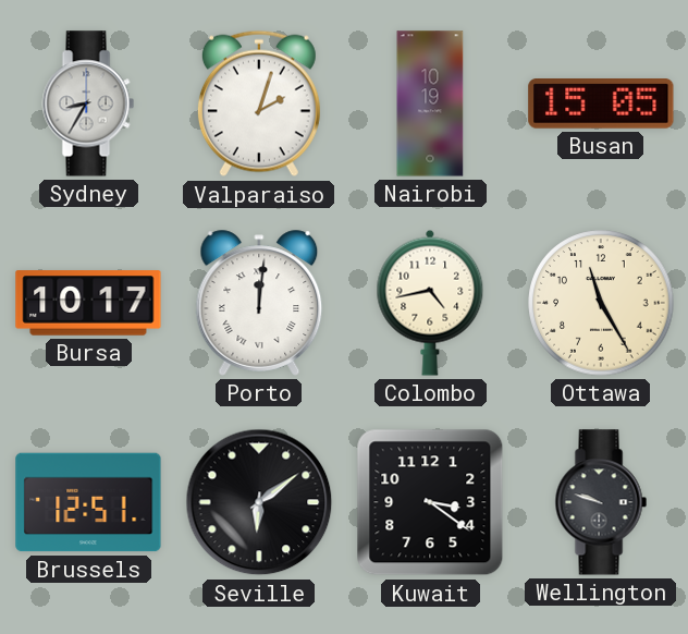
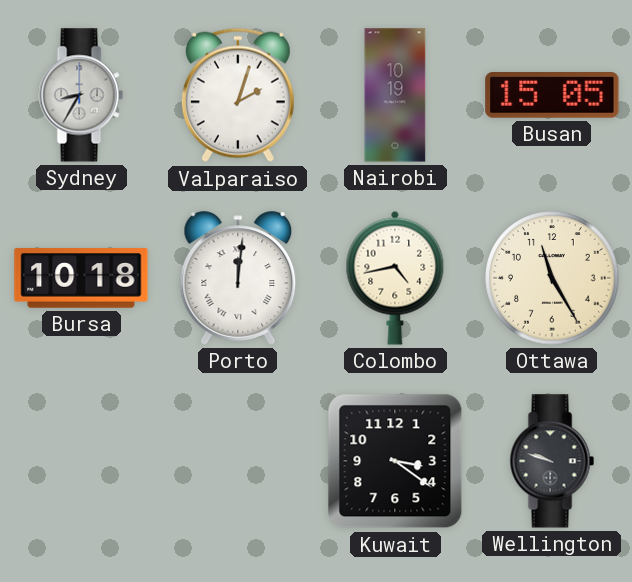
Bursa: 10:17 -> 10:18
Brussels: 12:51 -> none
Seville: 6:09 -> none
